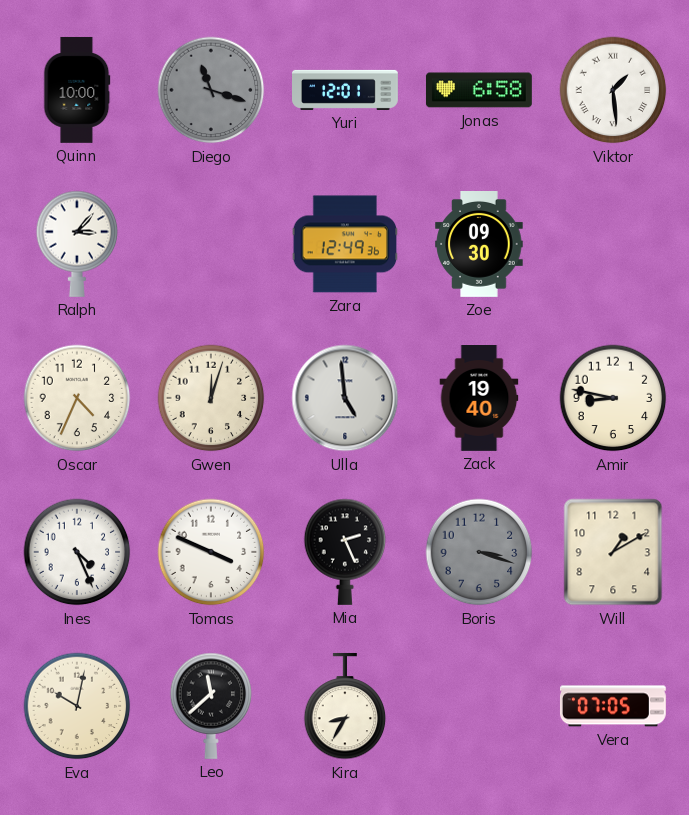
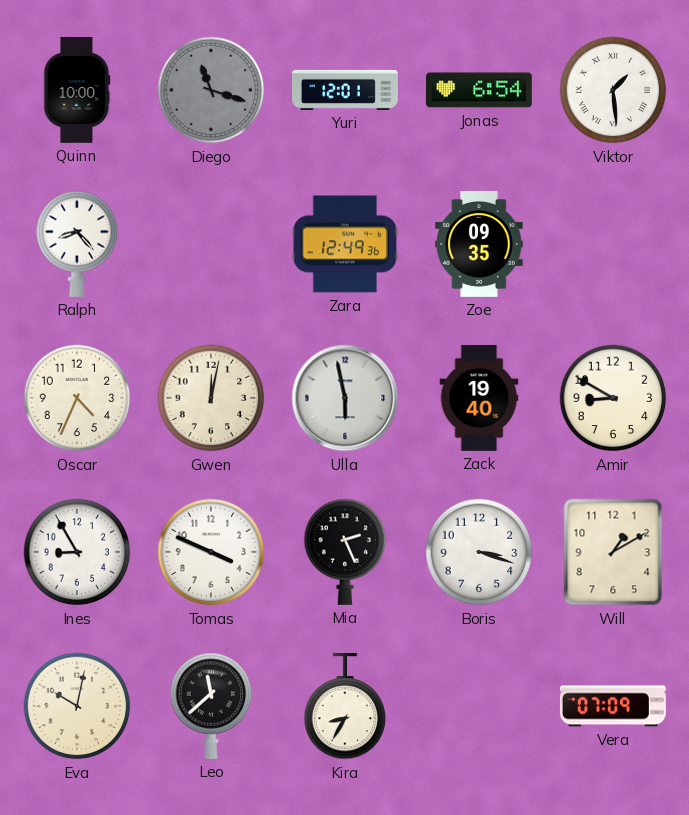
Jonas: 6:58 -> 6:54
Ralph: 3:07 -> 8:23
Zoe: 09:30 -> 09:35
Gwen: 12:03 -> 12:02
Ulla: 4:59 -> 5:58
Amir: 8:47 -> 8:50
Ines: 4:26 -> 8:55
Boris dial: grey -> white
Vera: 07:05 -> 07:09
